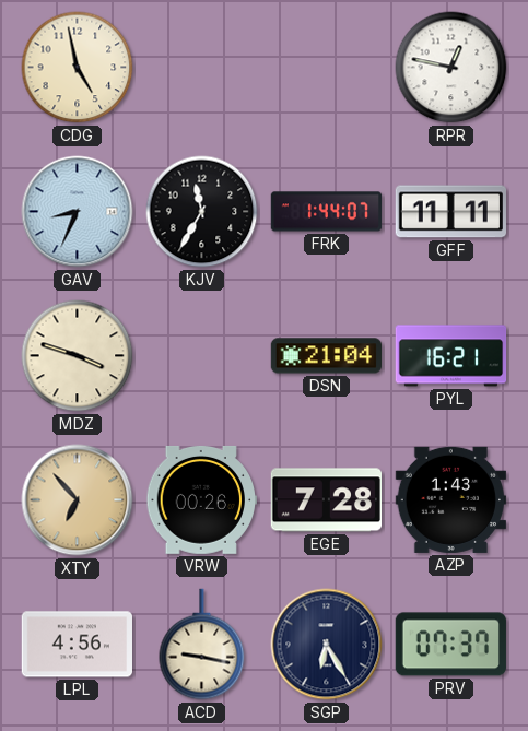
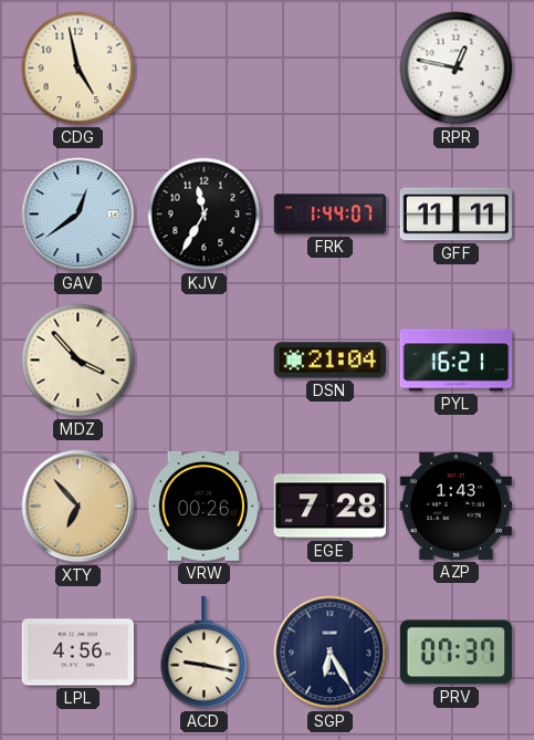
GAV: 8:34 -> 12:39
MDZ: 3:48 -> 3:53
